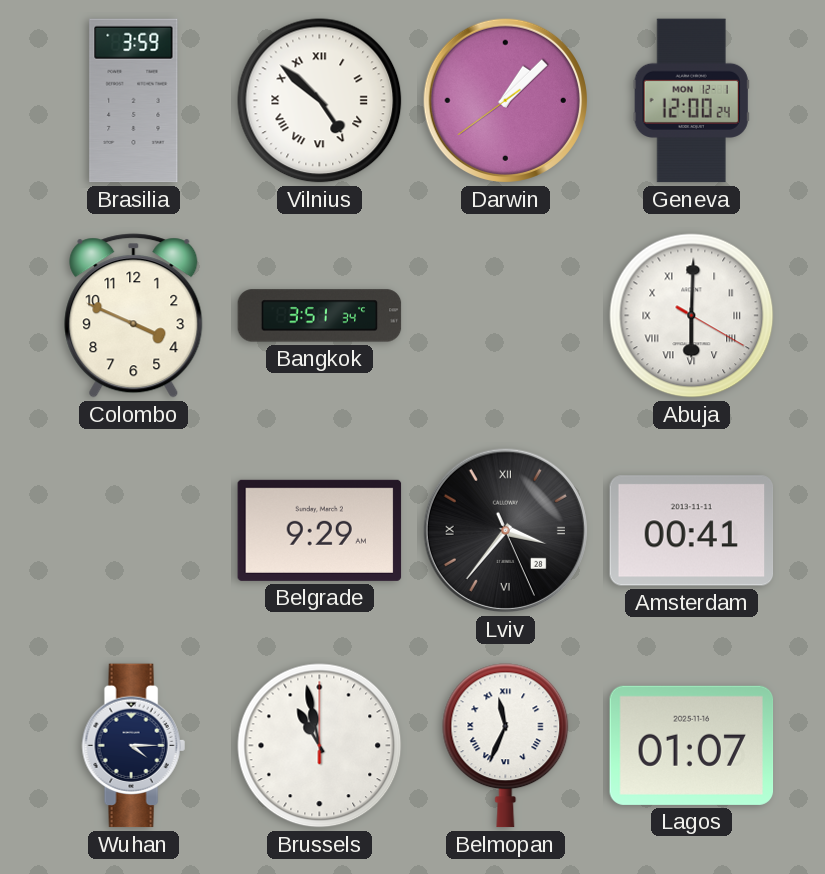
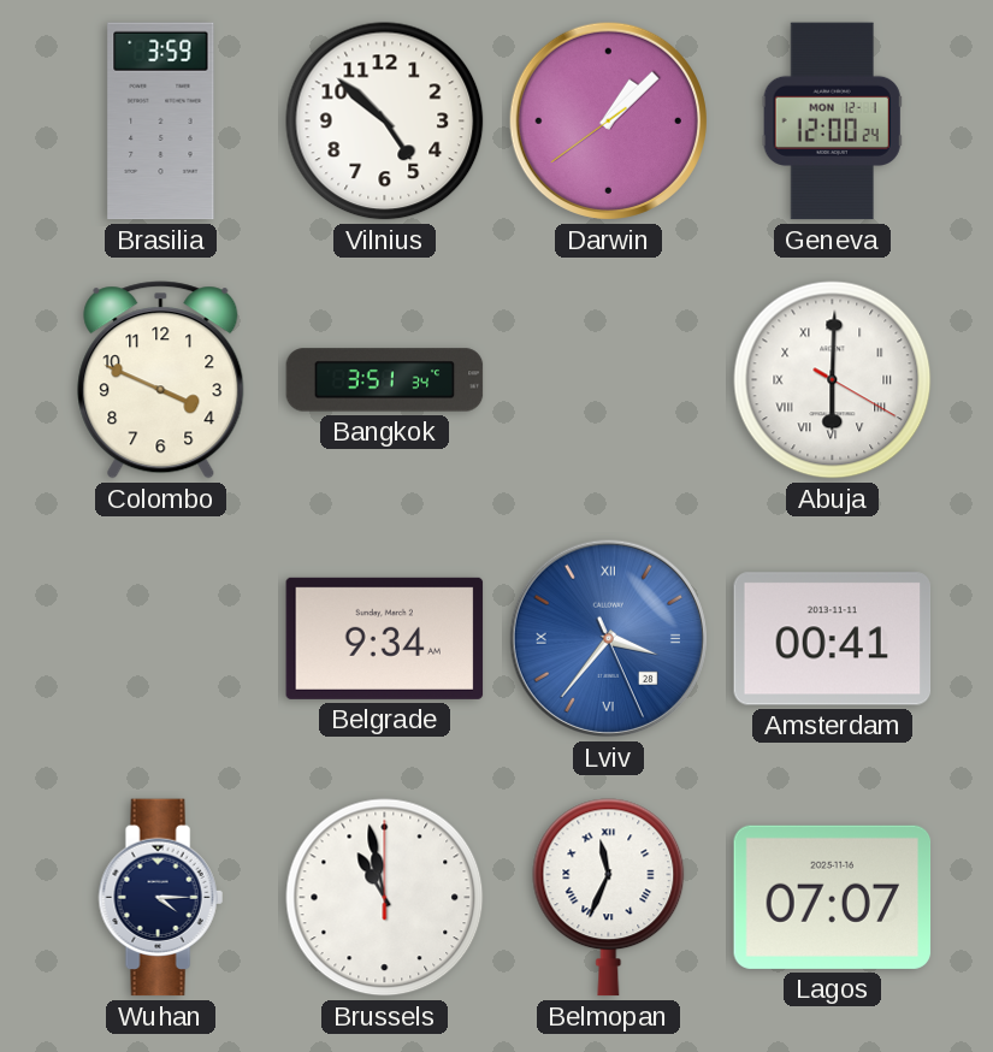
Vilnius numerals: Roman -> Arabic
Belgrade: 9:29 -> 9:34
Lviv dial: black -> blue
Lagos: 01:07 -> 07:07
